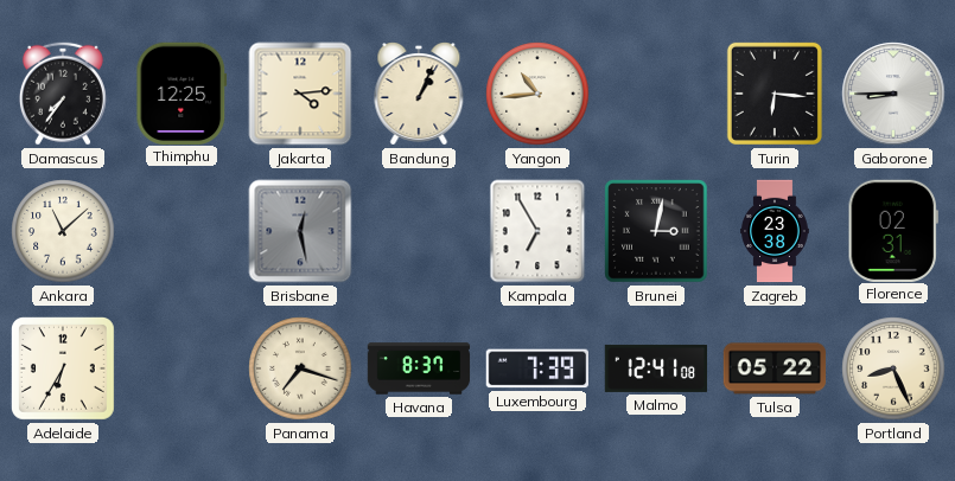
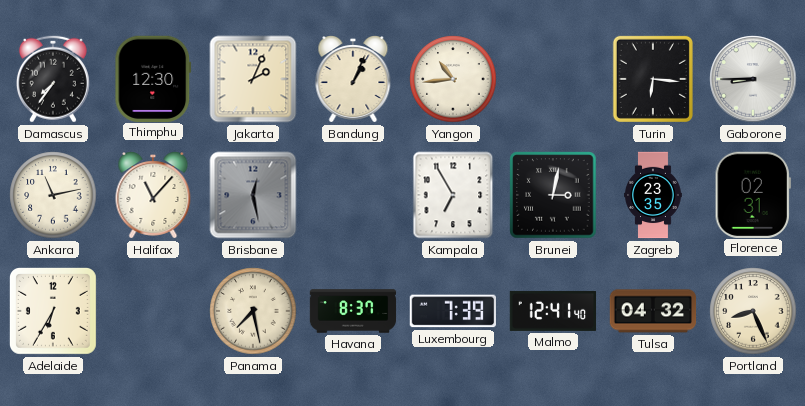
Thimphu: 12:25 -> 12:30
Jakarta: 4:14 -> 2:04
Ankara: 11:08 -> 11:13
Halifax: none -> 11:07
Zagreb: 23:38 -> 23:35
Panama: 7:18 -> 7:28
Malmo: 12:41:08 -> 12:41:40
Tulsa: 05:22 -> 04:32
